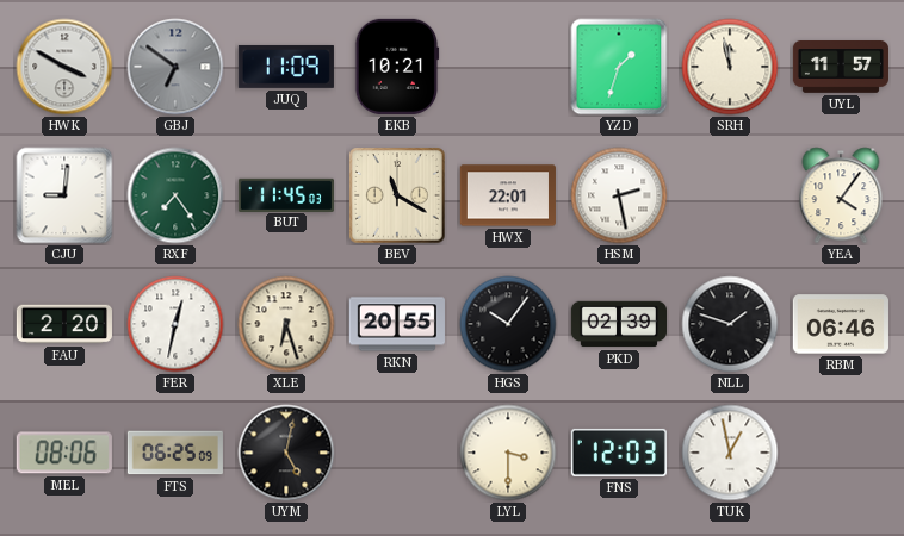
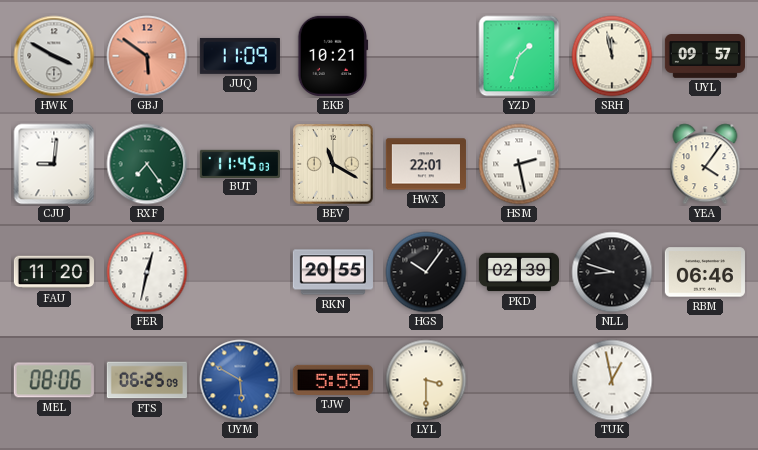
GBJ: 6:51 -> 5:51
GBJ dial: grey -> salmon
UYL: 11:57 -> 09:57
FAU: 2:20 -> 11:20
XLE: 6:27 -> none
NLL: 1:48 -> 8:48
UYM: 5:02 -> 5:50
UYM dial: black -> blue
TJW: none -> 5:55
FNS: 12:03 -> none
